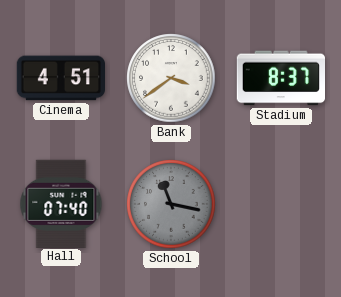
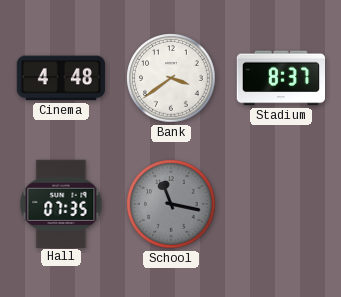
Cinema: 4:51 -> 4:48
Hall: 07:40 -> 07:35
